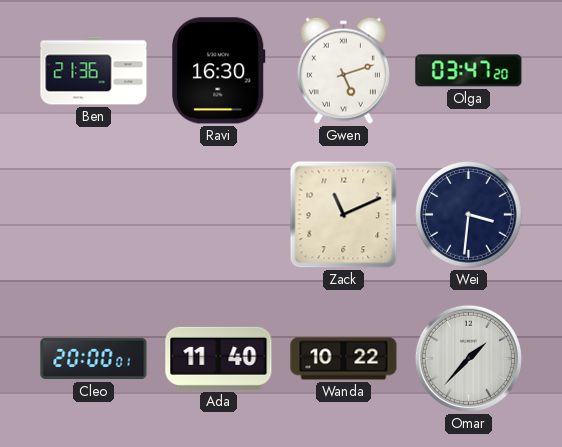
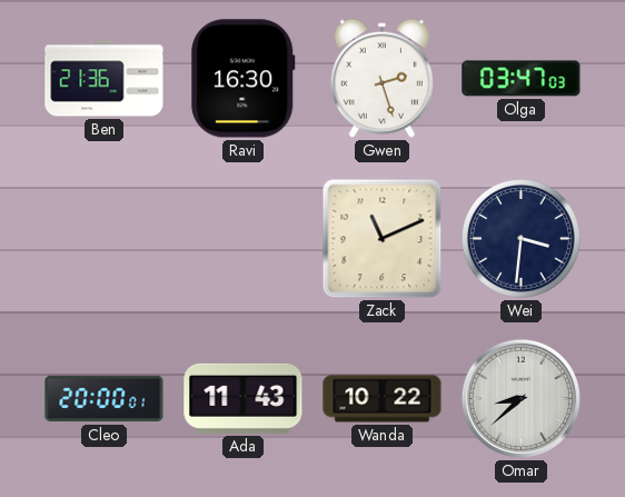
Gwen: 5:12 -> 2:27
Olga: 03:47:20 -> 03:47:03
Ada: 11:40 -> 11:43
Omar: 1:37 -> 8:38
